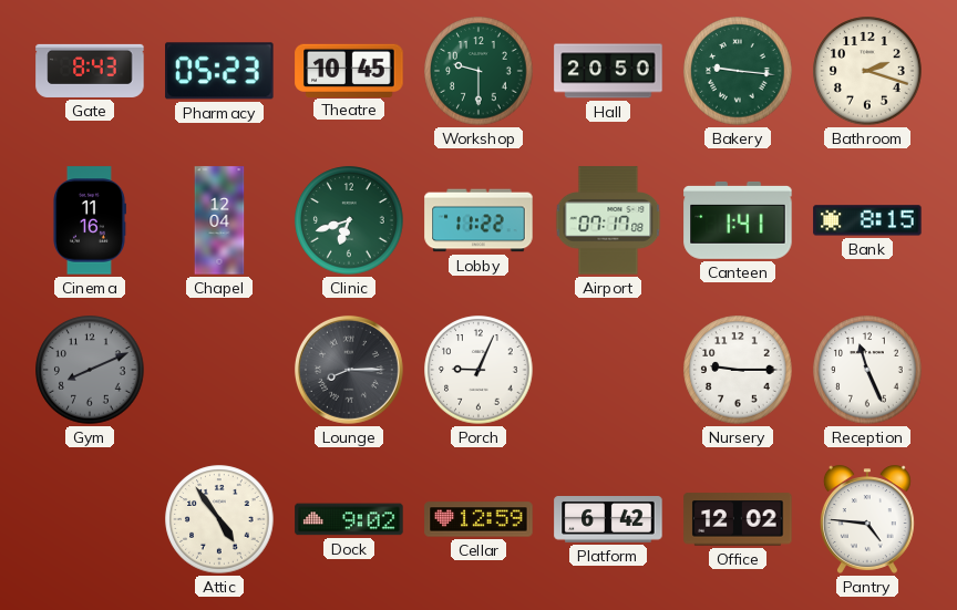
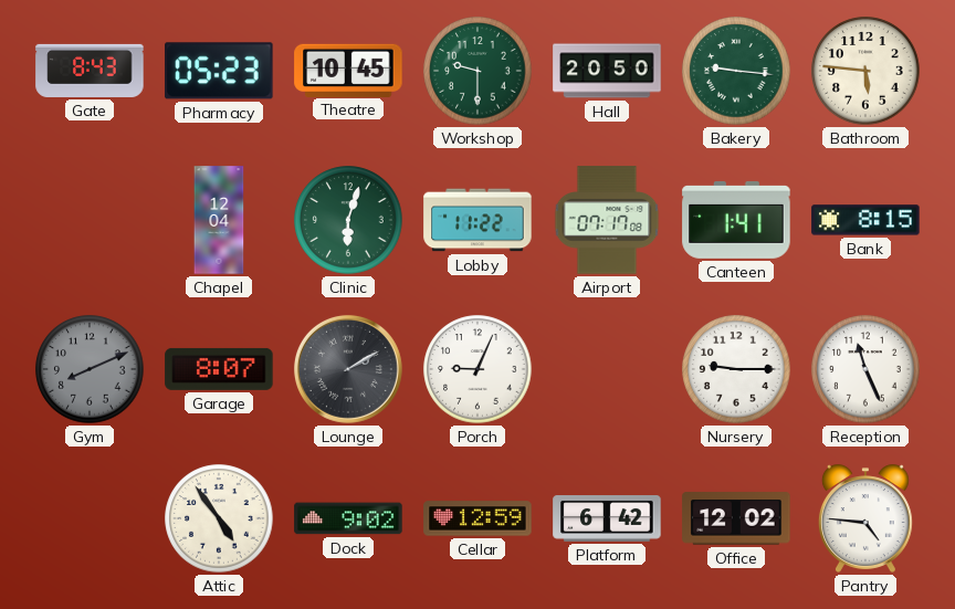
Bathroom: 2:18 -> 5:46
Cinema: 11:16 -> none
Clinic: 6:42 -> 6:03
Garage: none -> 8:07
Lounge: 8:15 -> 2:10
